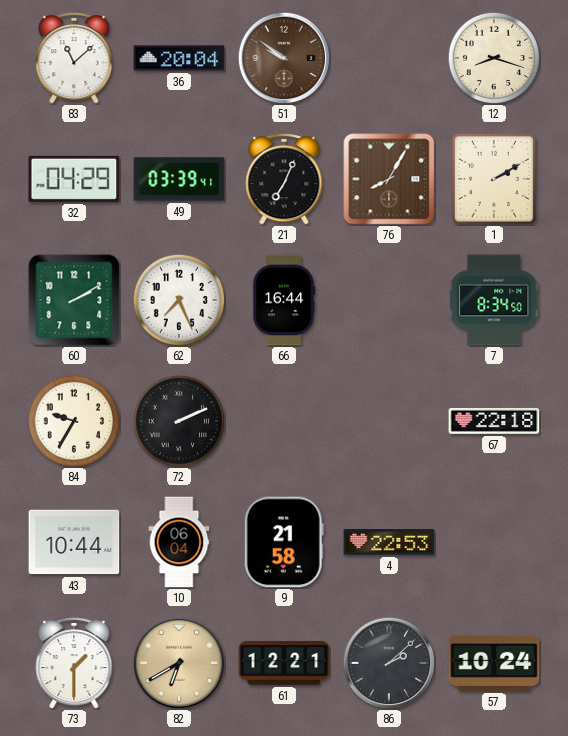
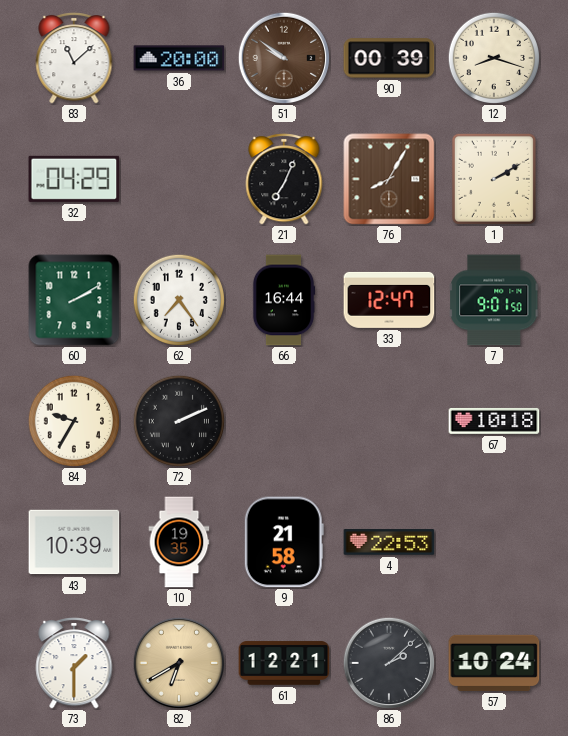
36: 20:04 -> 20:00
90: none -> 00:39
49: 03:39 -> none
62: 7:26 -> 7:24
33: none -> 12:47
7: 8:34 -> 9:01
67: 22:18 -> 10:18
43: 10:44 -> 10:39
10: 06:04 -> 19:35
